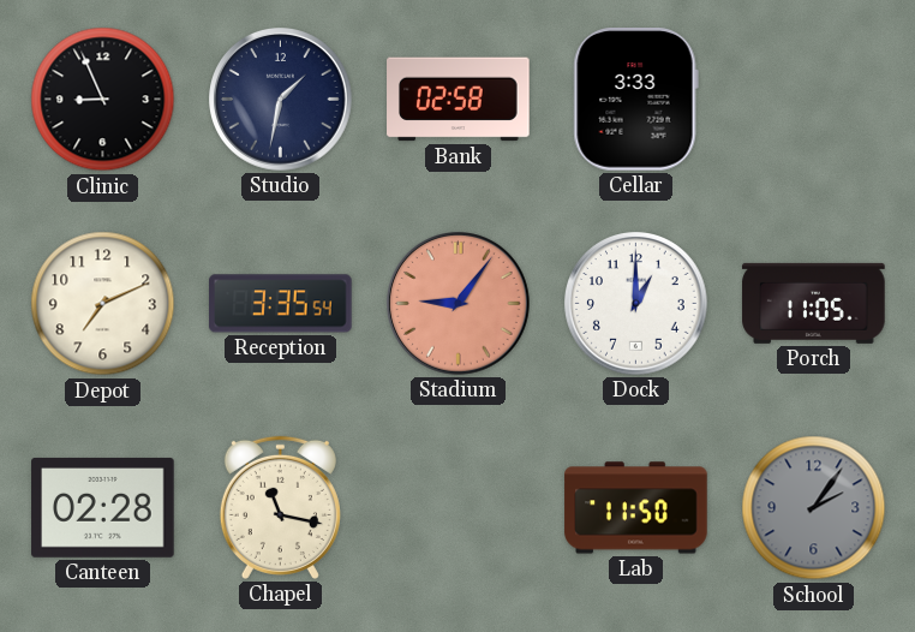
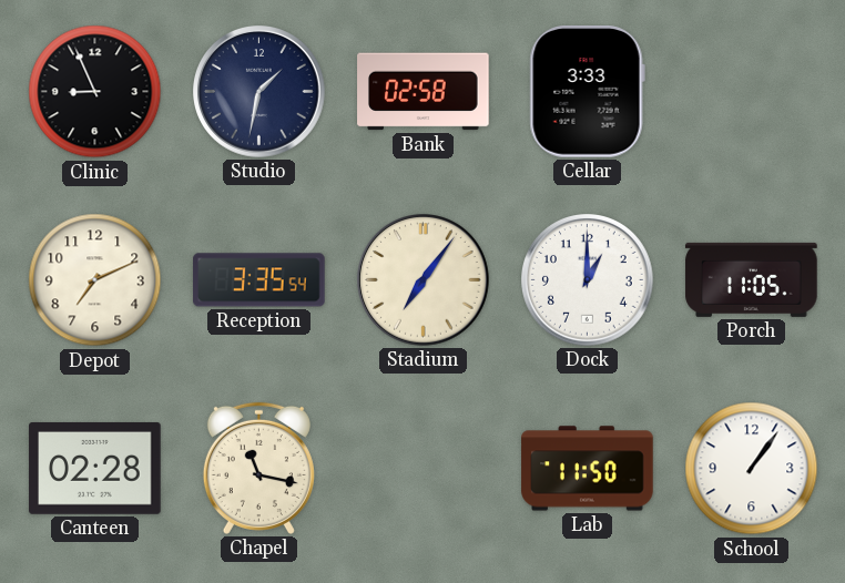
Stadium: 9:06 -> 7:06
Stadium dial: salmon -> cream
School: 2:06 -> 1:06
School dial: grey -> white
